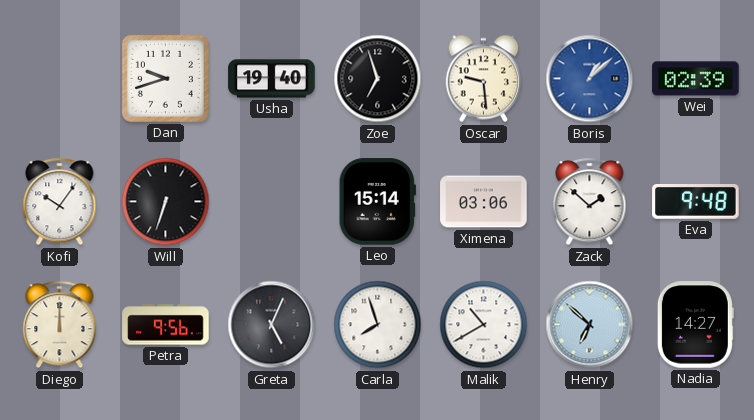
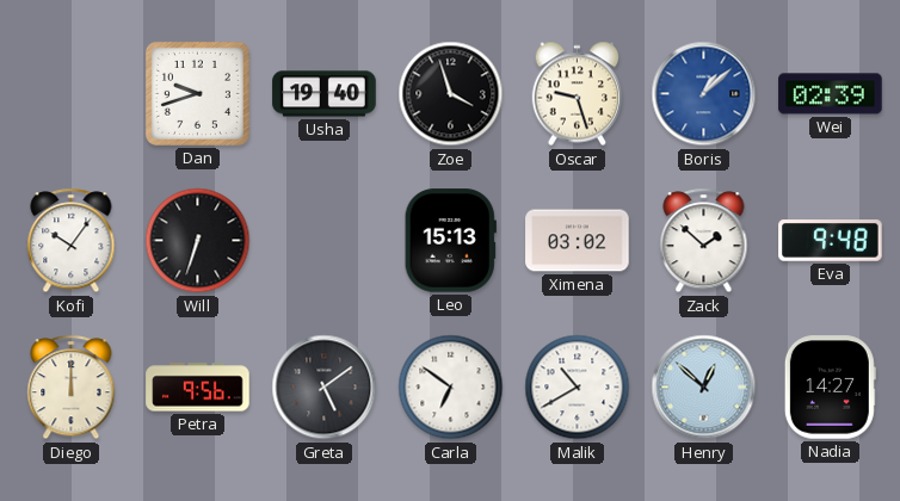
Zoe: 6:57 -> 3:57
Oscar: 9:29 -> 9:27
Leo: 15:14 -> 15:13
Ximena: 03:06 -> 03:02
Greta: 5:04 -> 5:09
Carla: 7:57 -> 6:51
Henry: 6:52 -> 12:52
